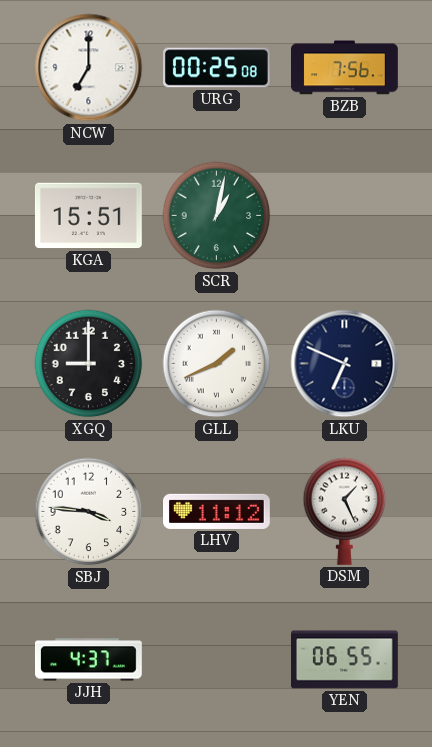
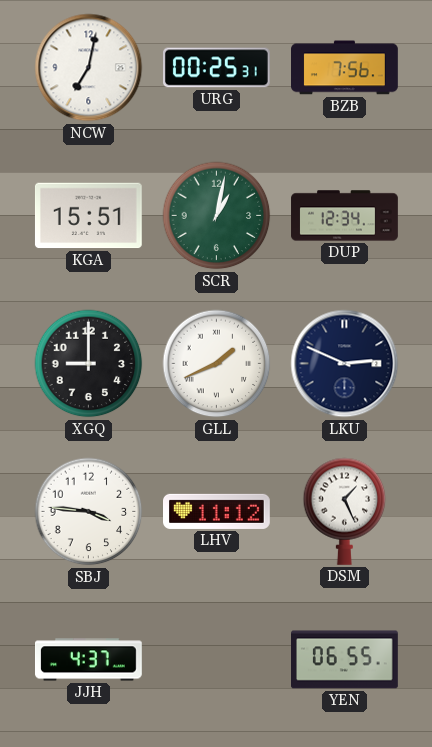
NCW: 7:00 -> 7:02
URG: 00:25:08 -> 00:25:31
DUP: none -> 12:34
LKU: 6:49 -> 2:49
